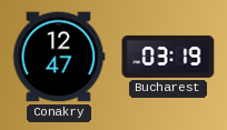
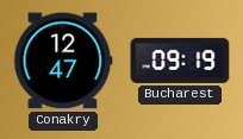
Bucharest: 03:19 -> 09:19
